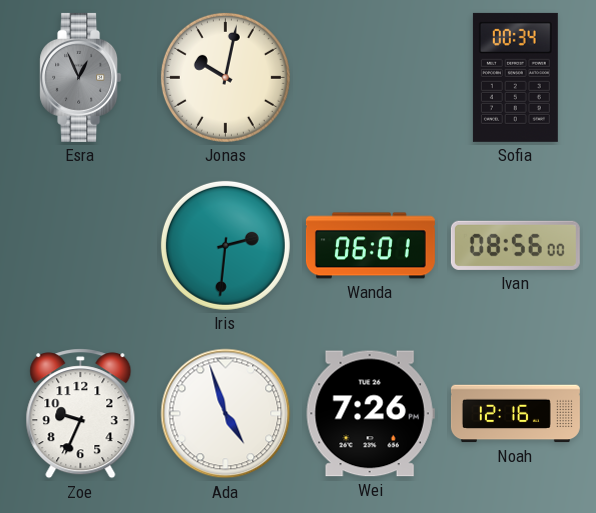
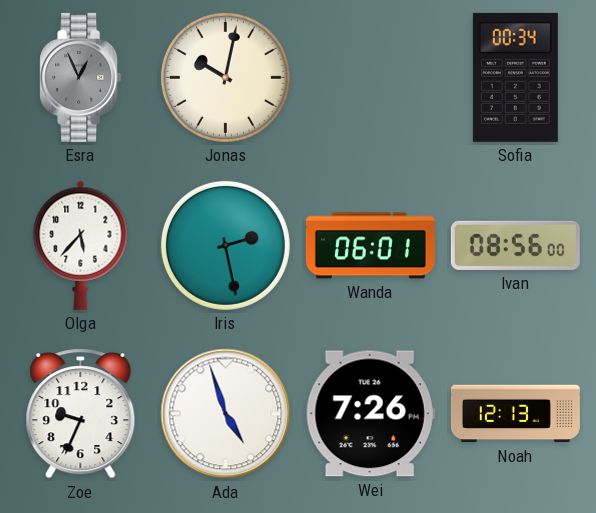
Olga: none -> 5:37
Iris: 2:31 -> 2:28
Noah: 12:16 -> 12:13
